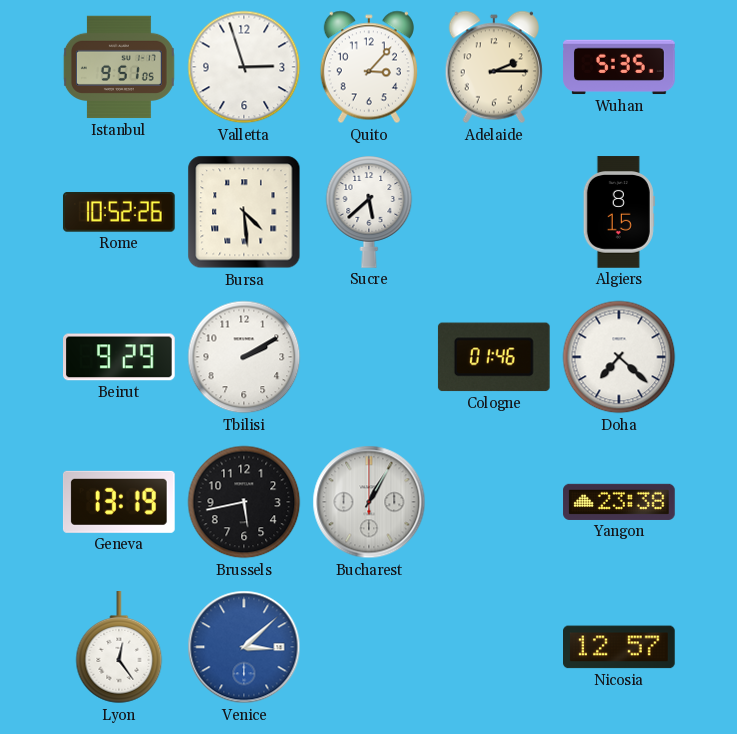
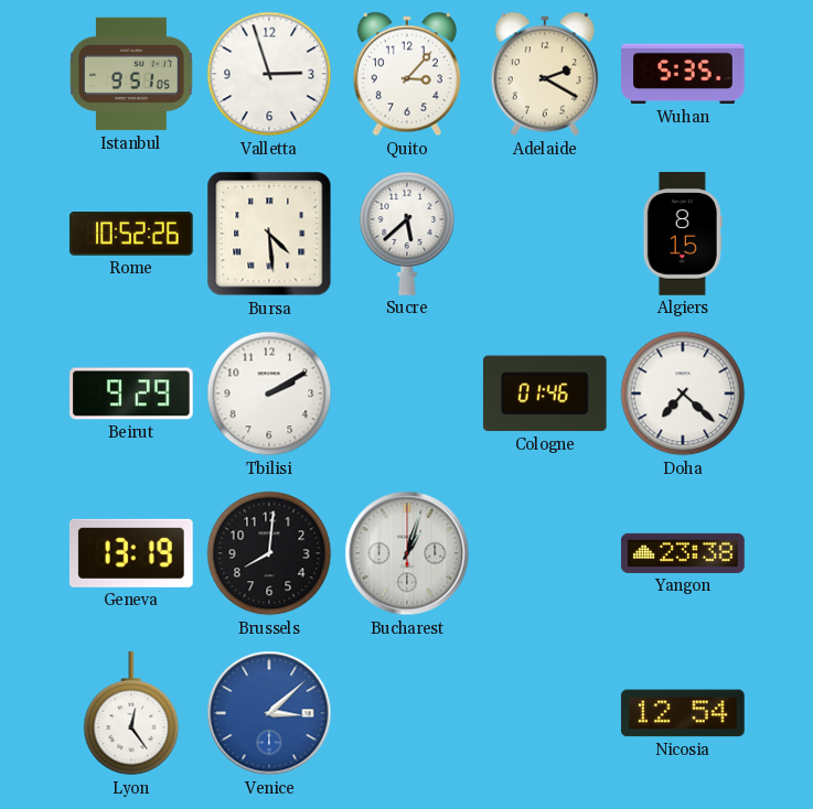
Adelaide: 2:15 -> 2:20
Brussels: 5:43 -> 8:01
Bucharest: 1:05 -> 1:03
Nicosia: 12:57 -> 12:54
